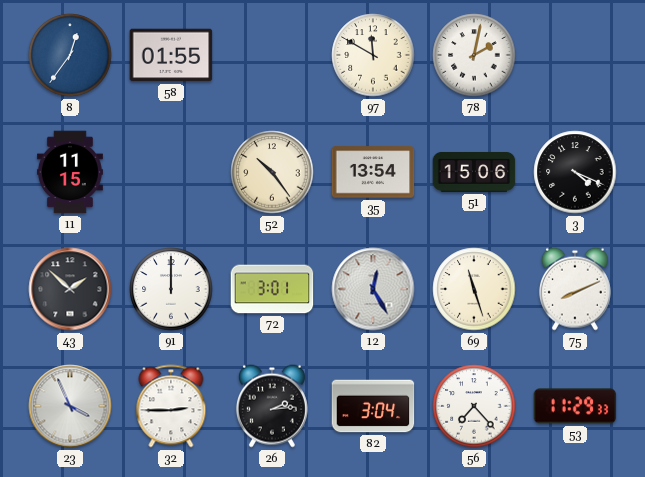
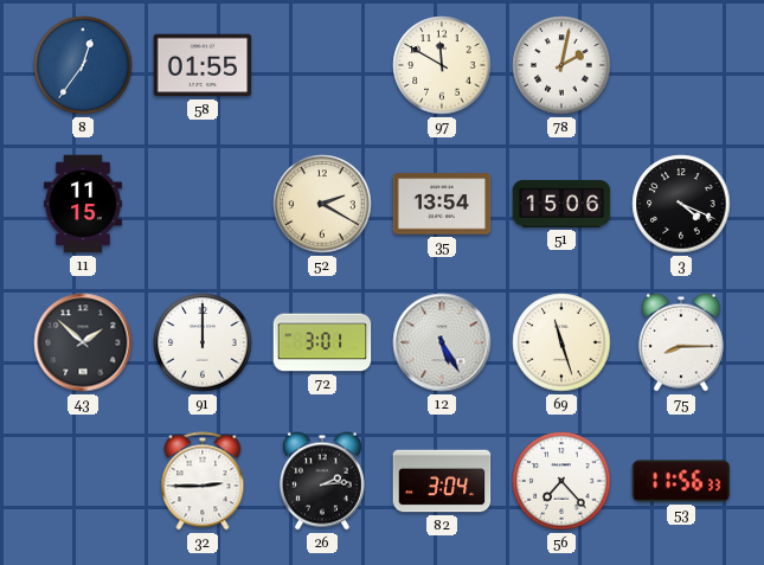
52: 10:24 -> 2:20
12: 12:25 -> 5:25
75: 8:11 -> 8:15
23: 3:56 -> none
53: 11:29 -> 11:56
